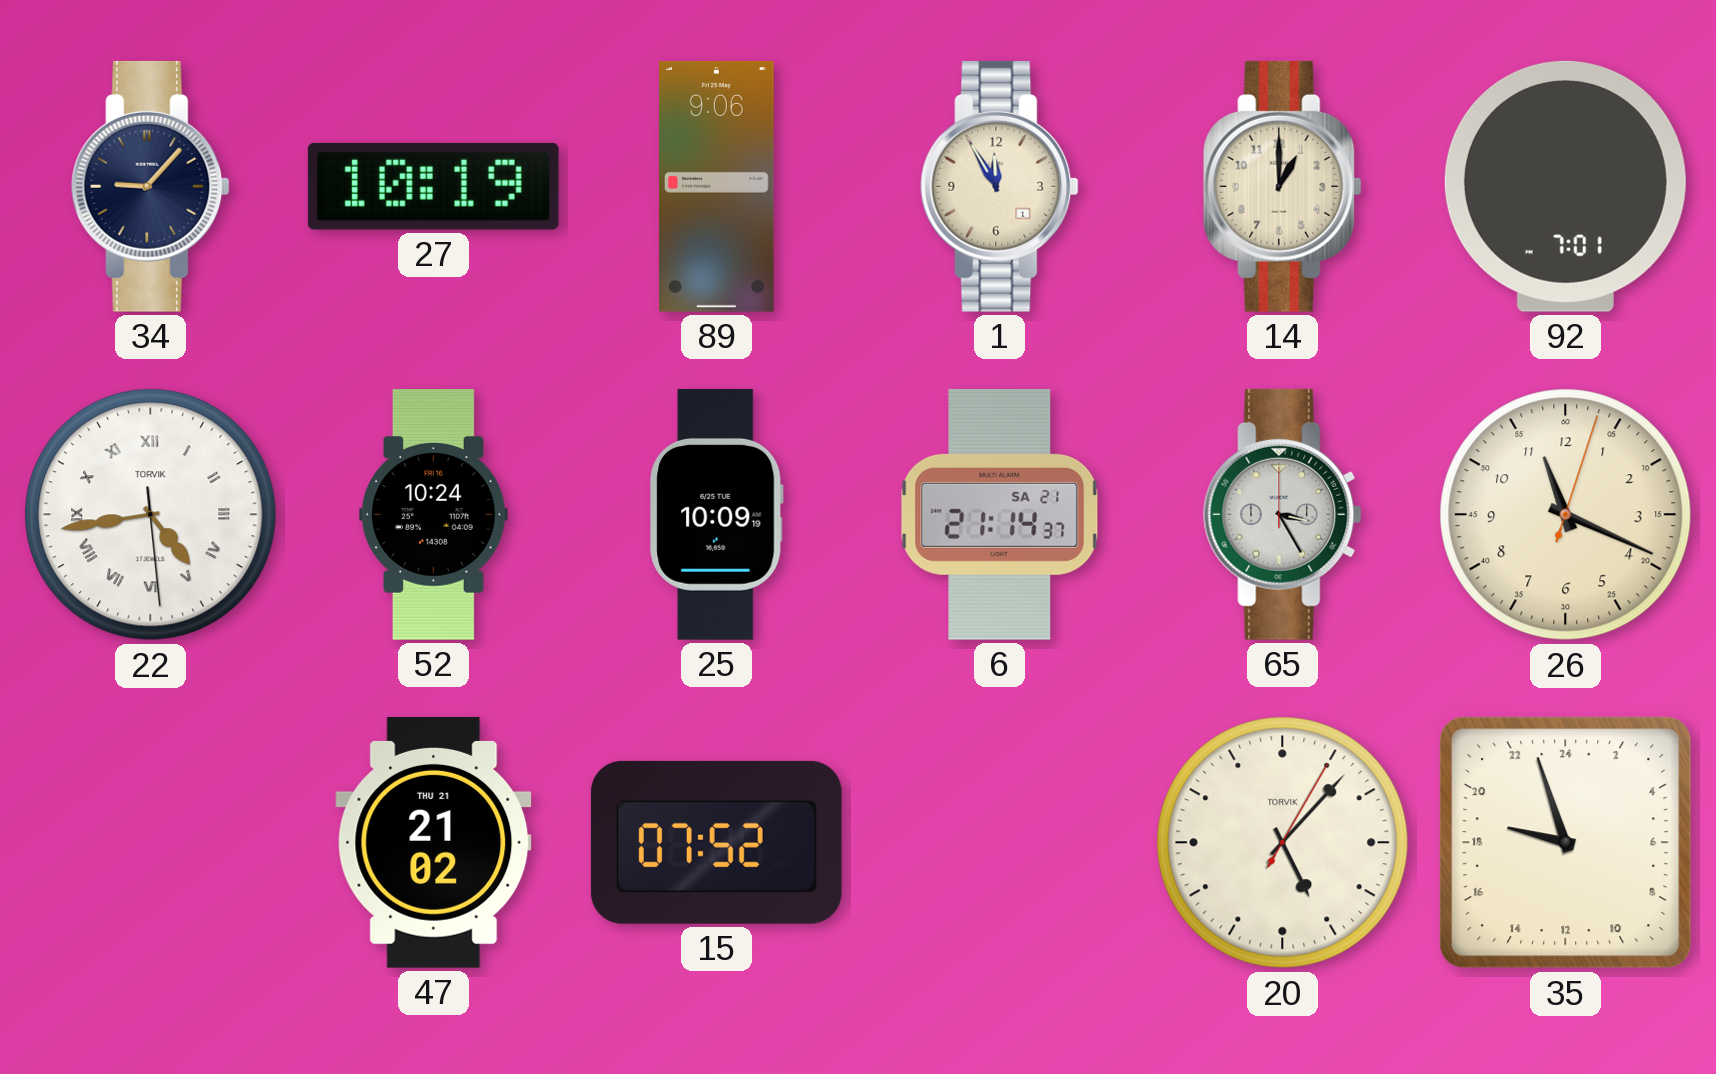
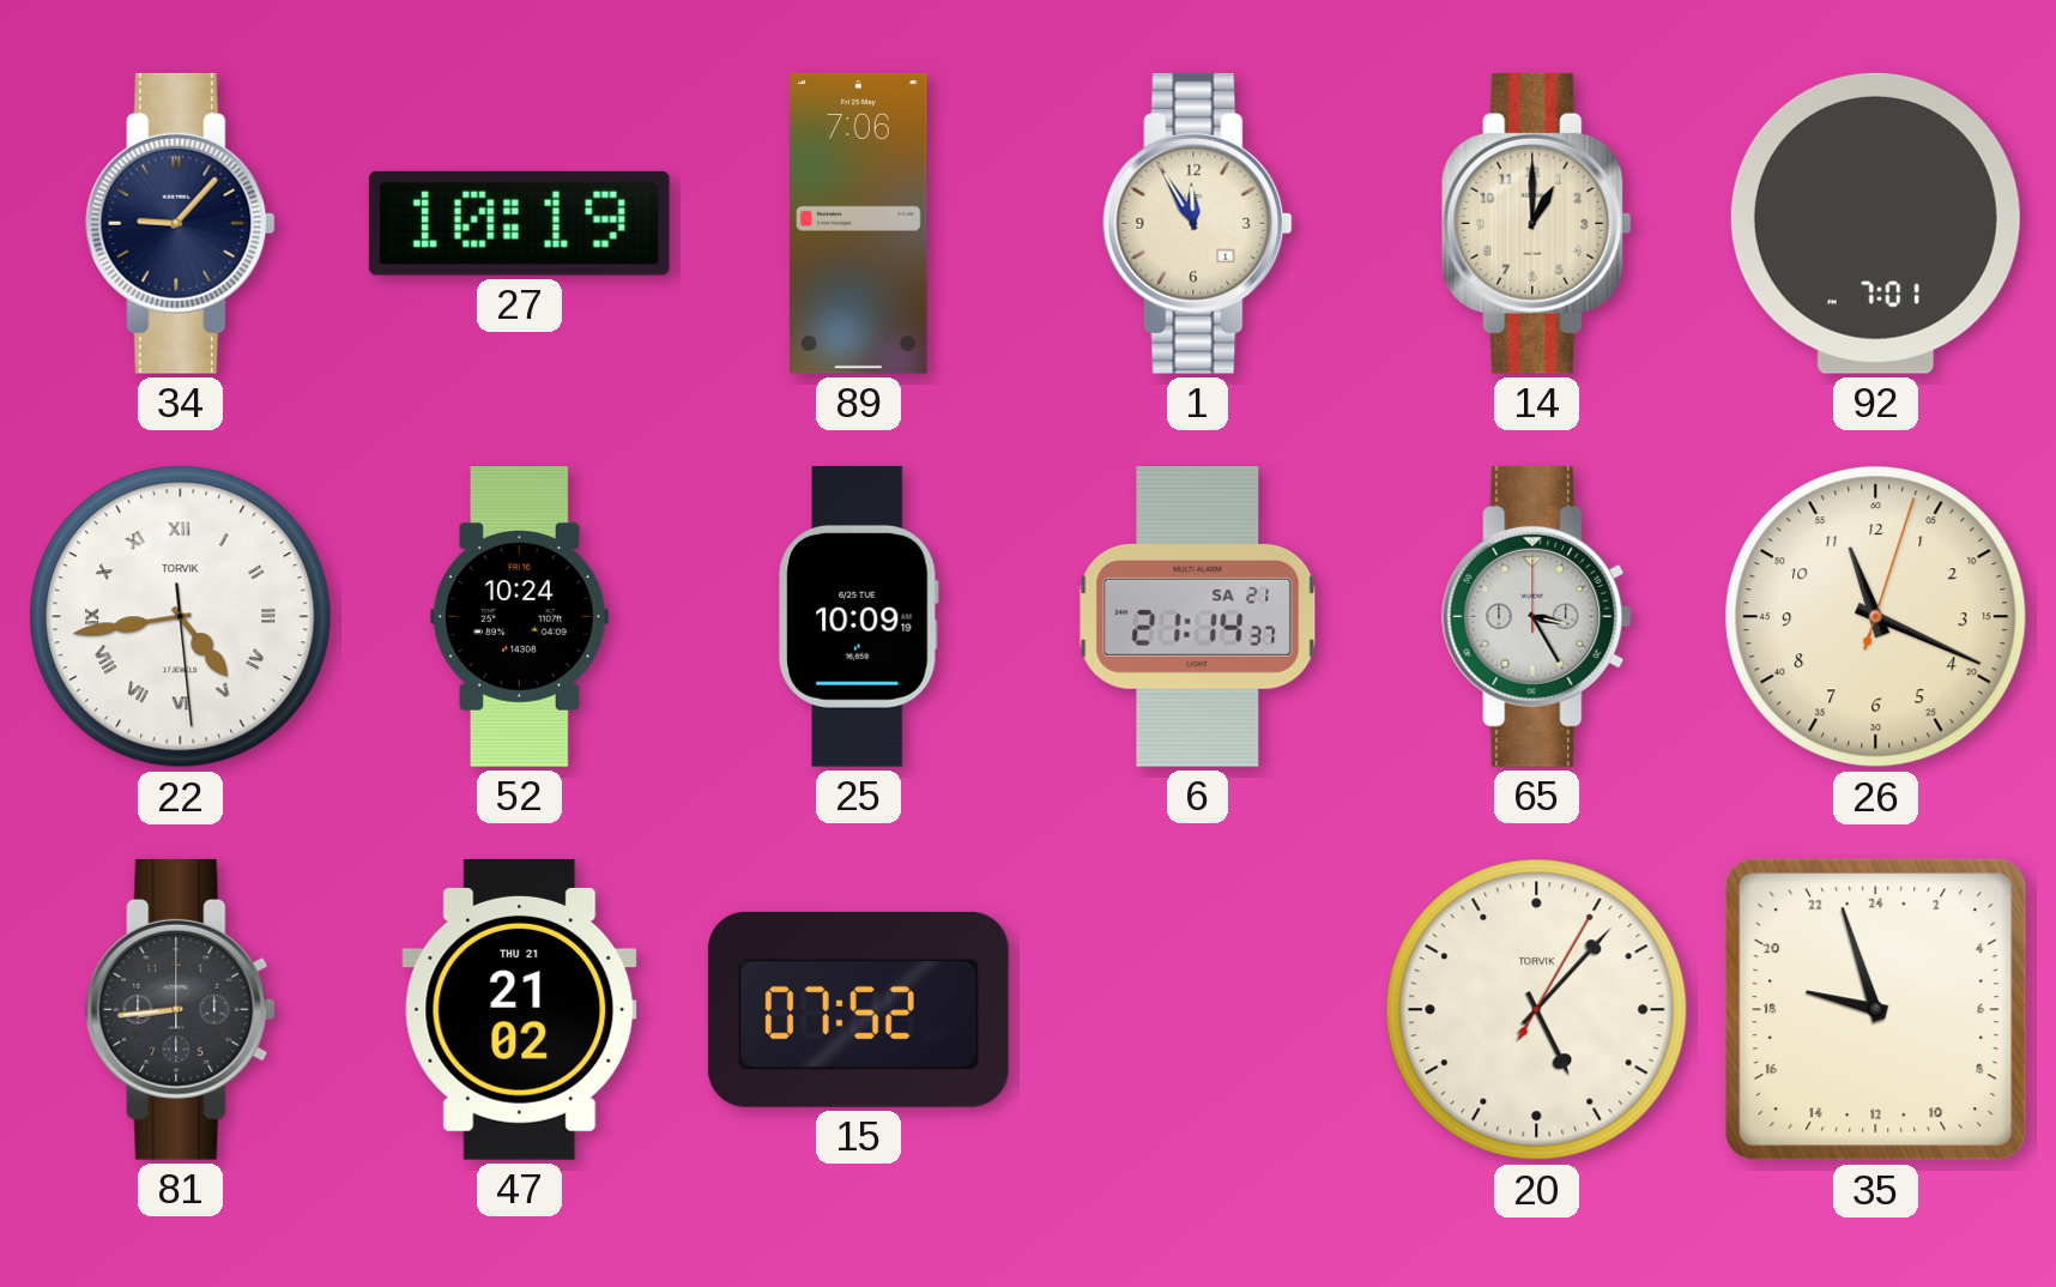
89: 9:06 -> 7:06
81: none -> 8:44
